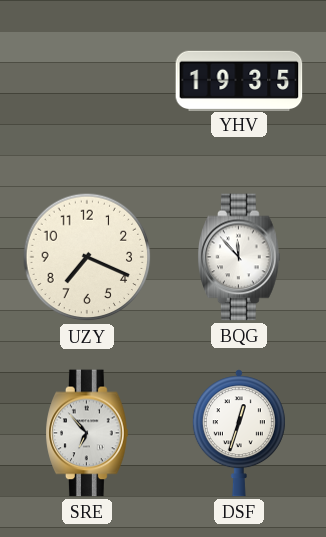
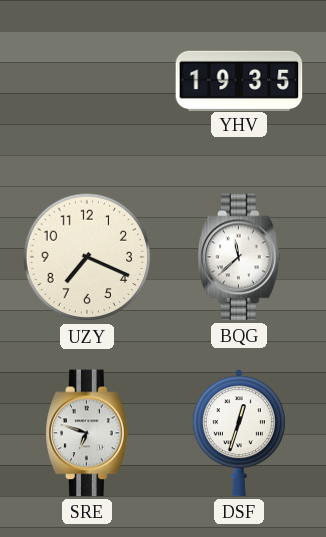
BQG: 11:53 -> 11:38
SRE: 6:53 -> 6:48
